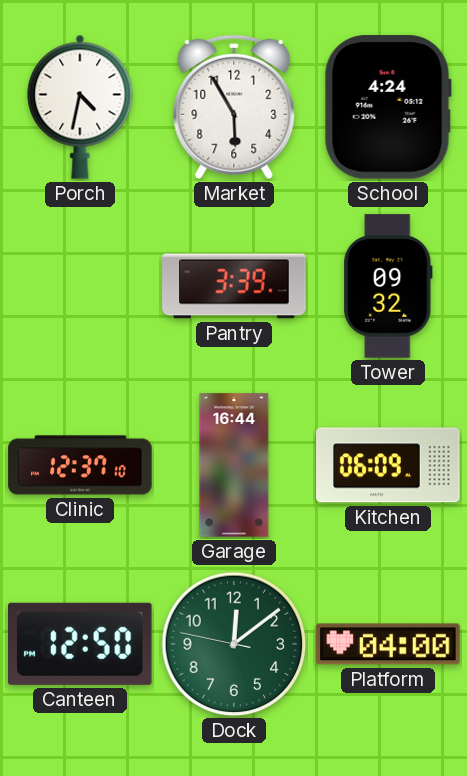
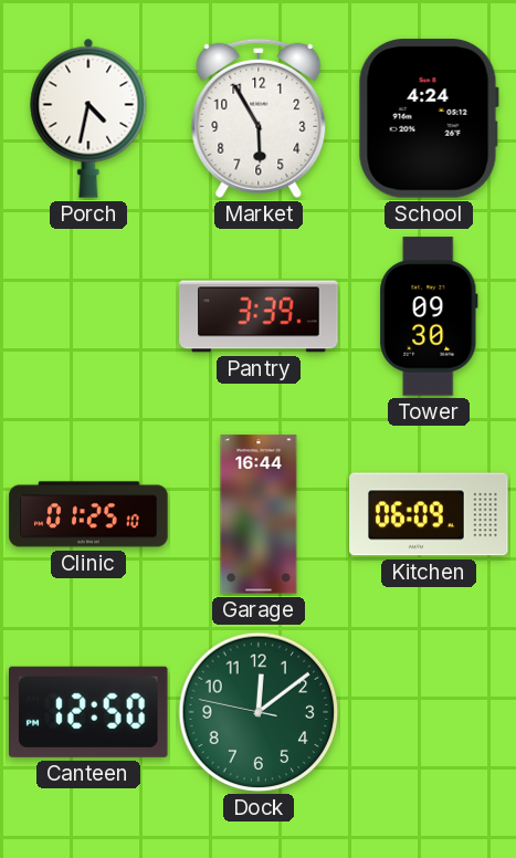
Tower: 09:32 -> 09:30
Clinic: 12:37 -> 01:25
Platform: 04:00 -> none
